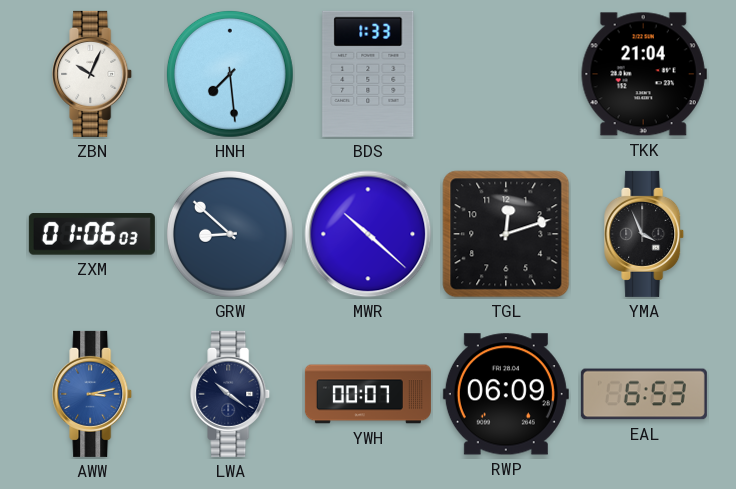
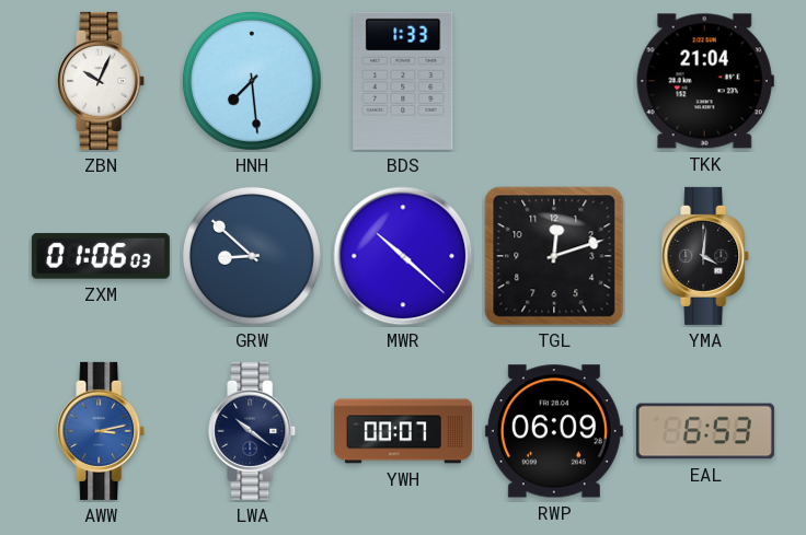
YMA: 3:56 -> 4:01
